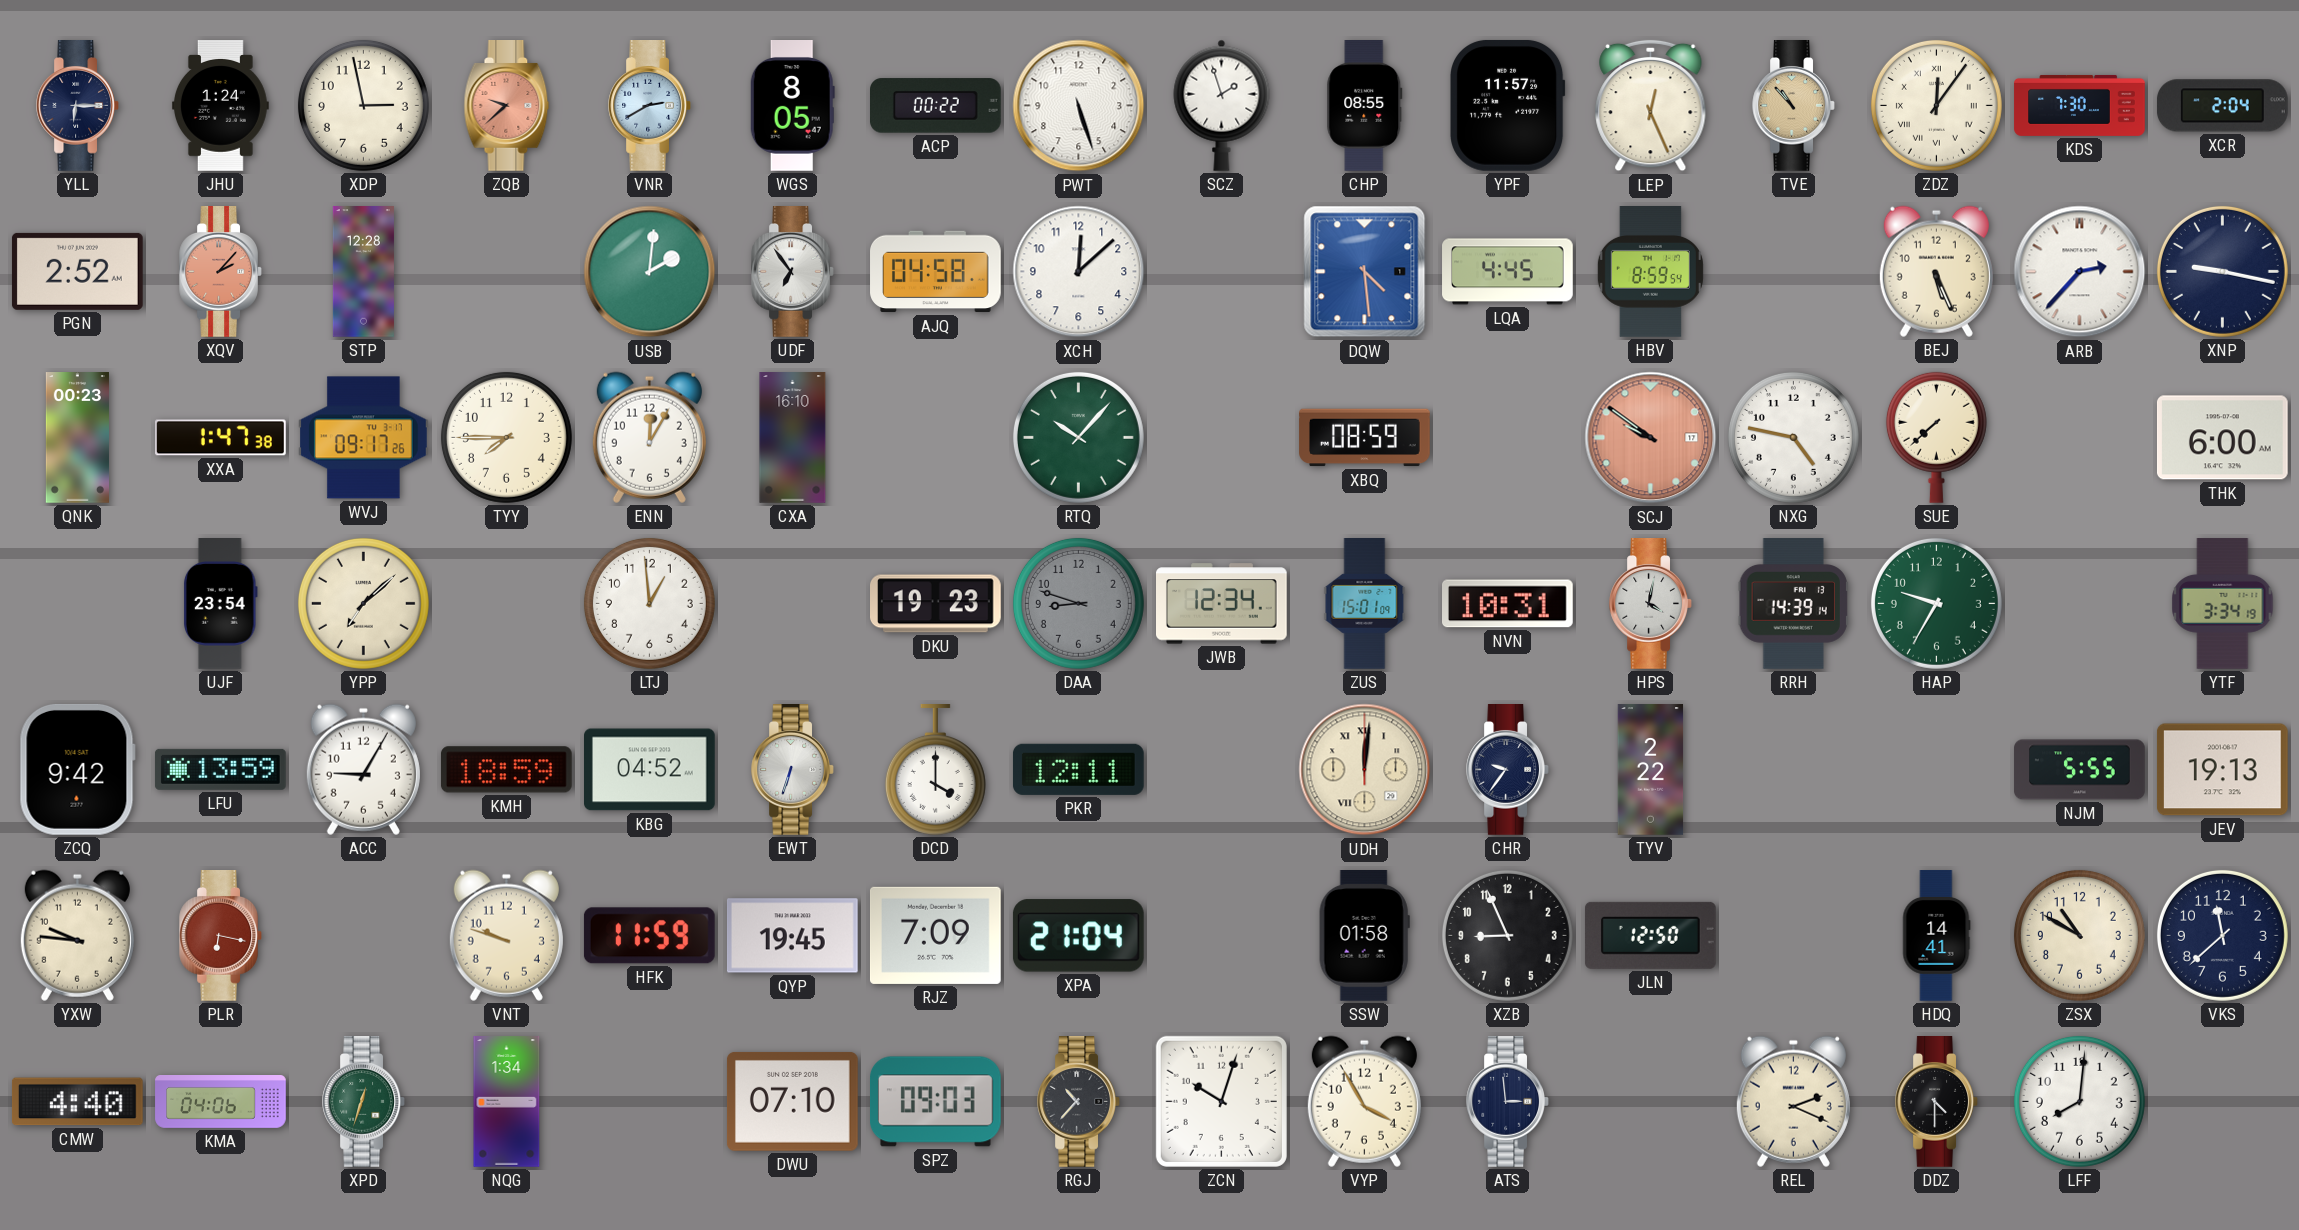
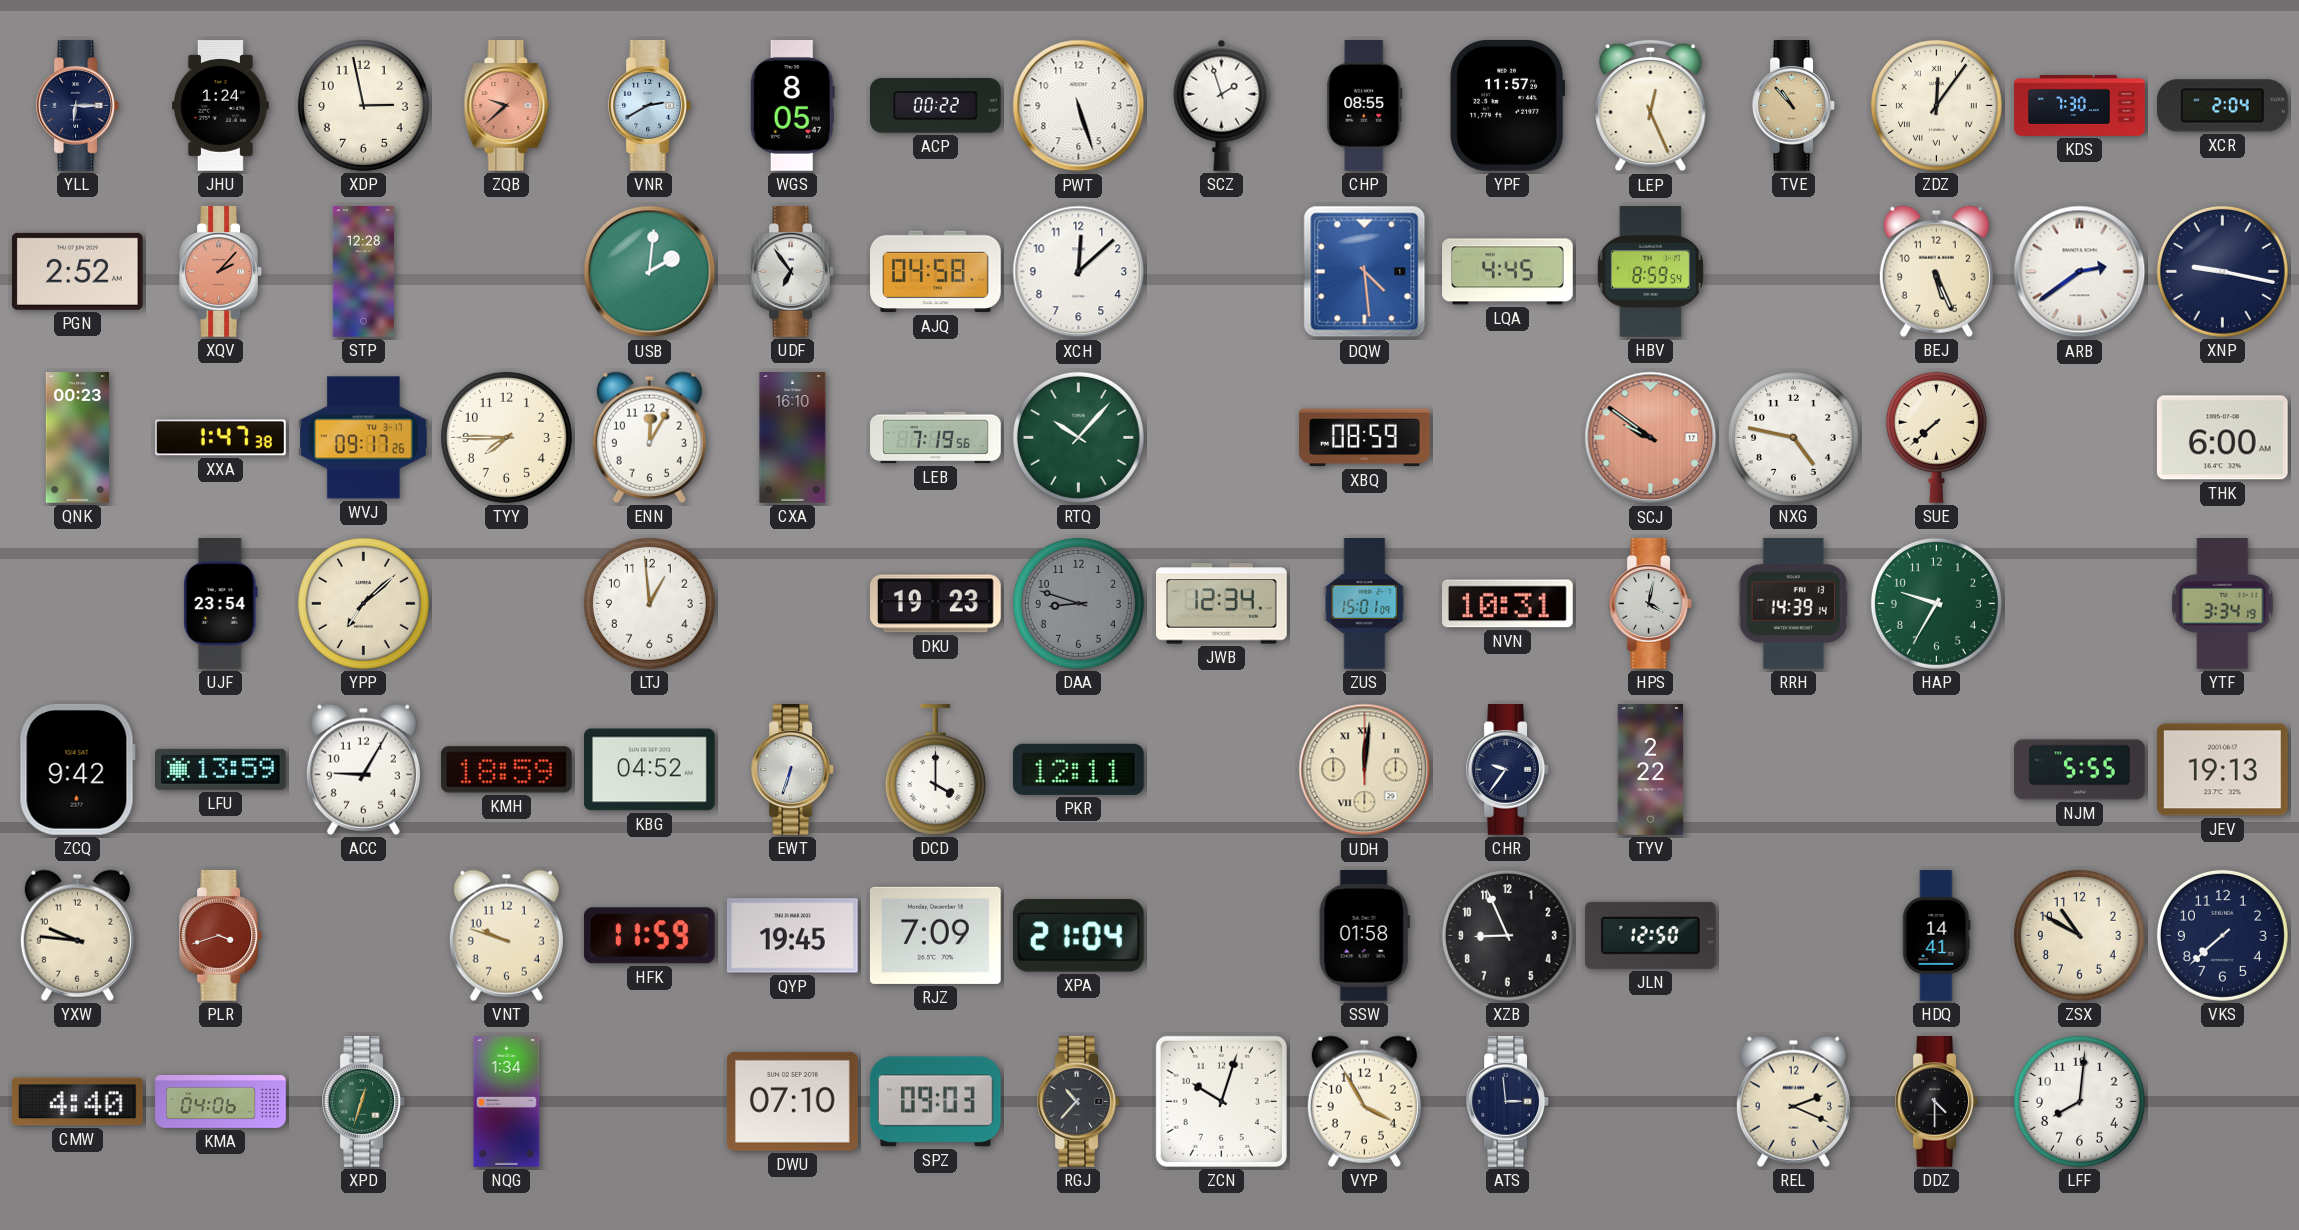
ARB: 2:37 -> 2:39
LEB: none -> 7:19
PLR: 6:17 -> 3:42
VKS: 11:38 -> 7:38
